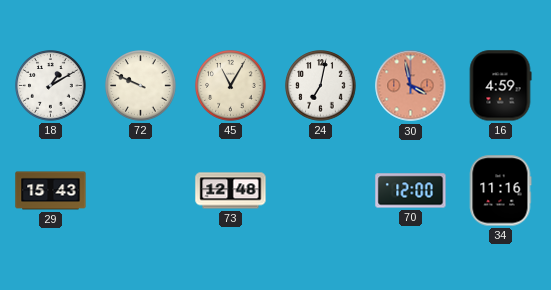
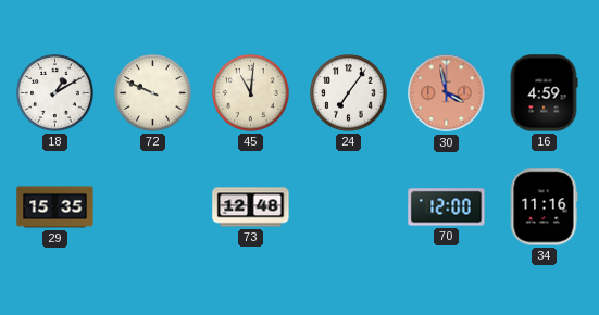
45: 11:05 -> 11:01
24: 7:02 -> 7:06
29: 15:43 -> 15:35
